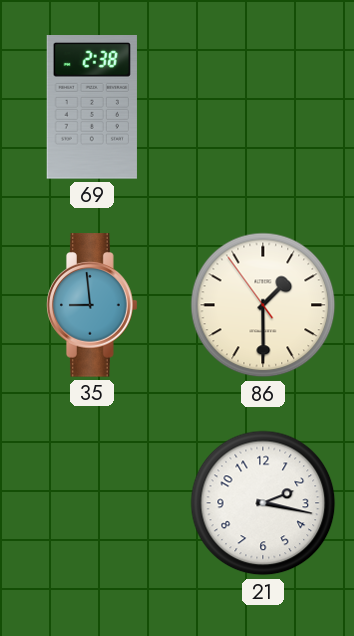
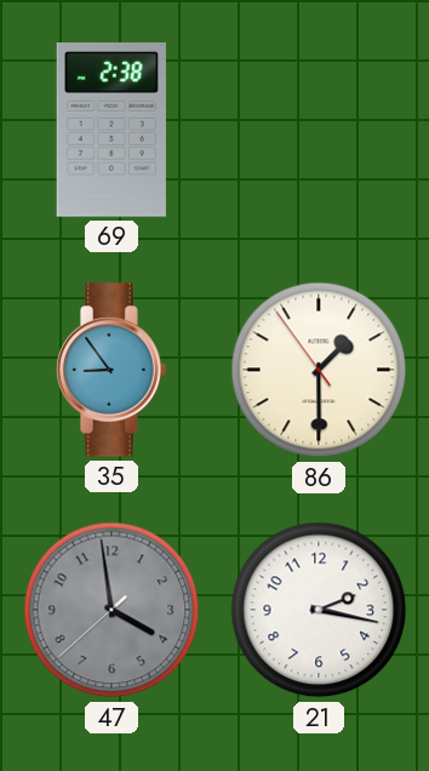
35: 8:59 -> 8:54
47: none -> 3:58
